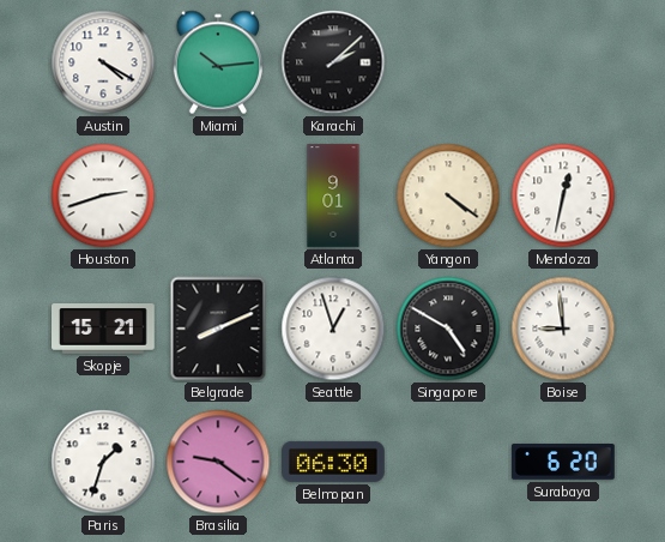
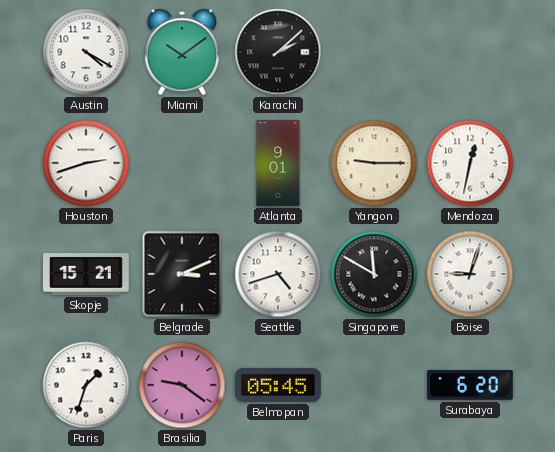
Miami: 10:14 -> 10:09
Yangon: 4:21 -> 9:15
Belgrade: 8:11 -> 3:11
Seattle: 12:57 -> 4:42
Singapore: 4:50 -> 11:50
Boise: 8:59 -> 9:03
Belmopan: 06:30 -> 05:45
